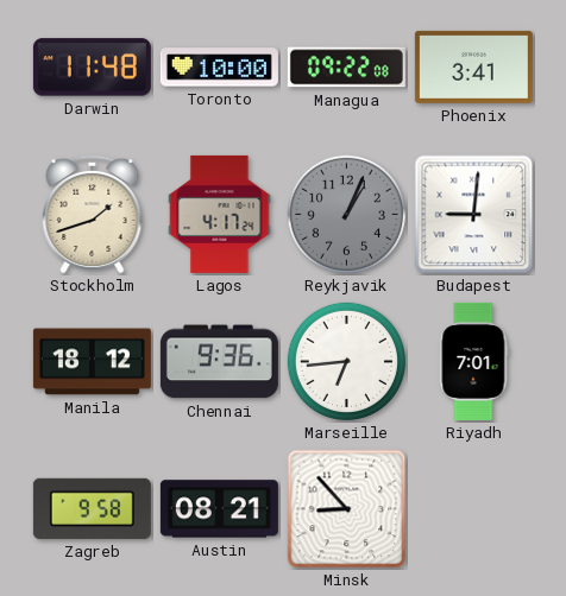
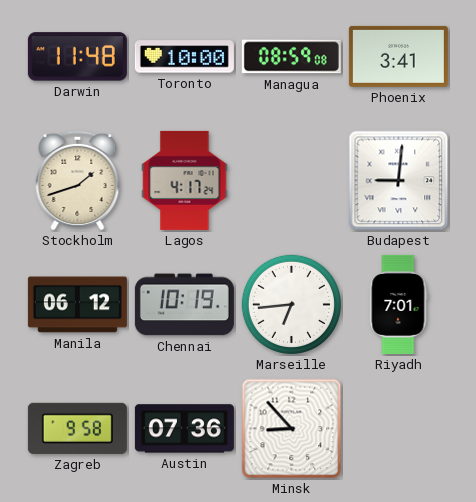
Managua: 09:22 -> 08:59
Reykjavik: 1:04 -> none
Manila: 18:12 -> 06:12
Chennai: 9:36 -> 10:19
Austin: 08:21 -> 07:36
